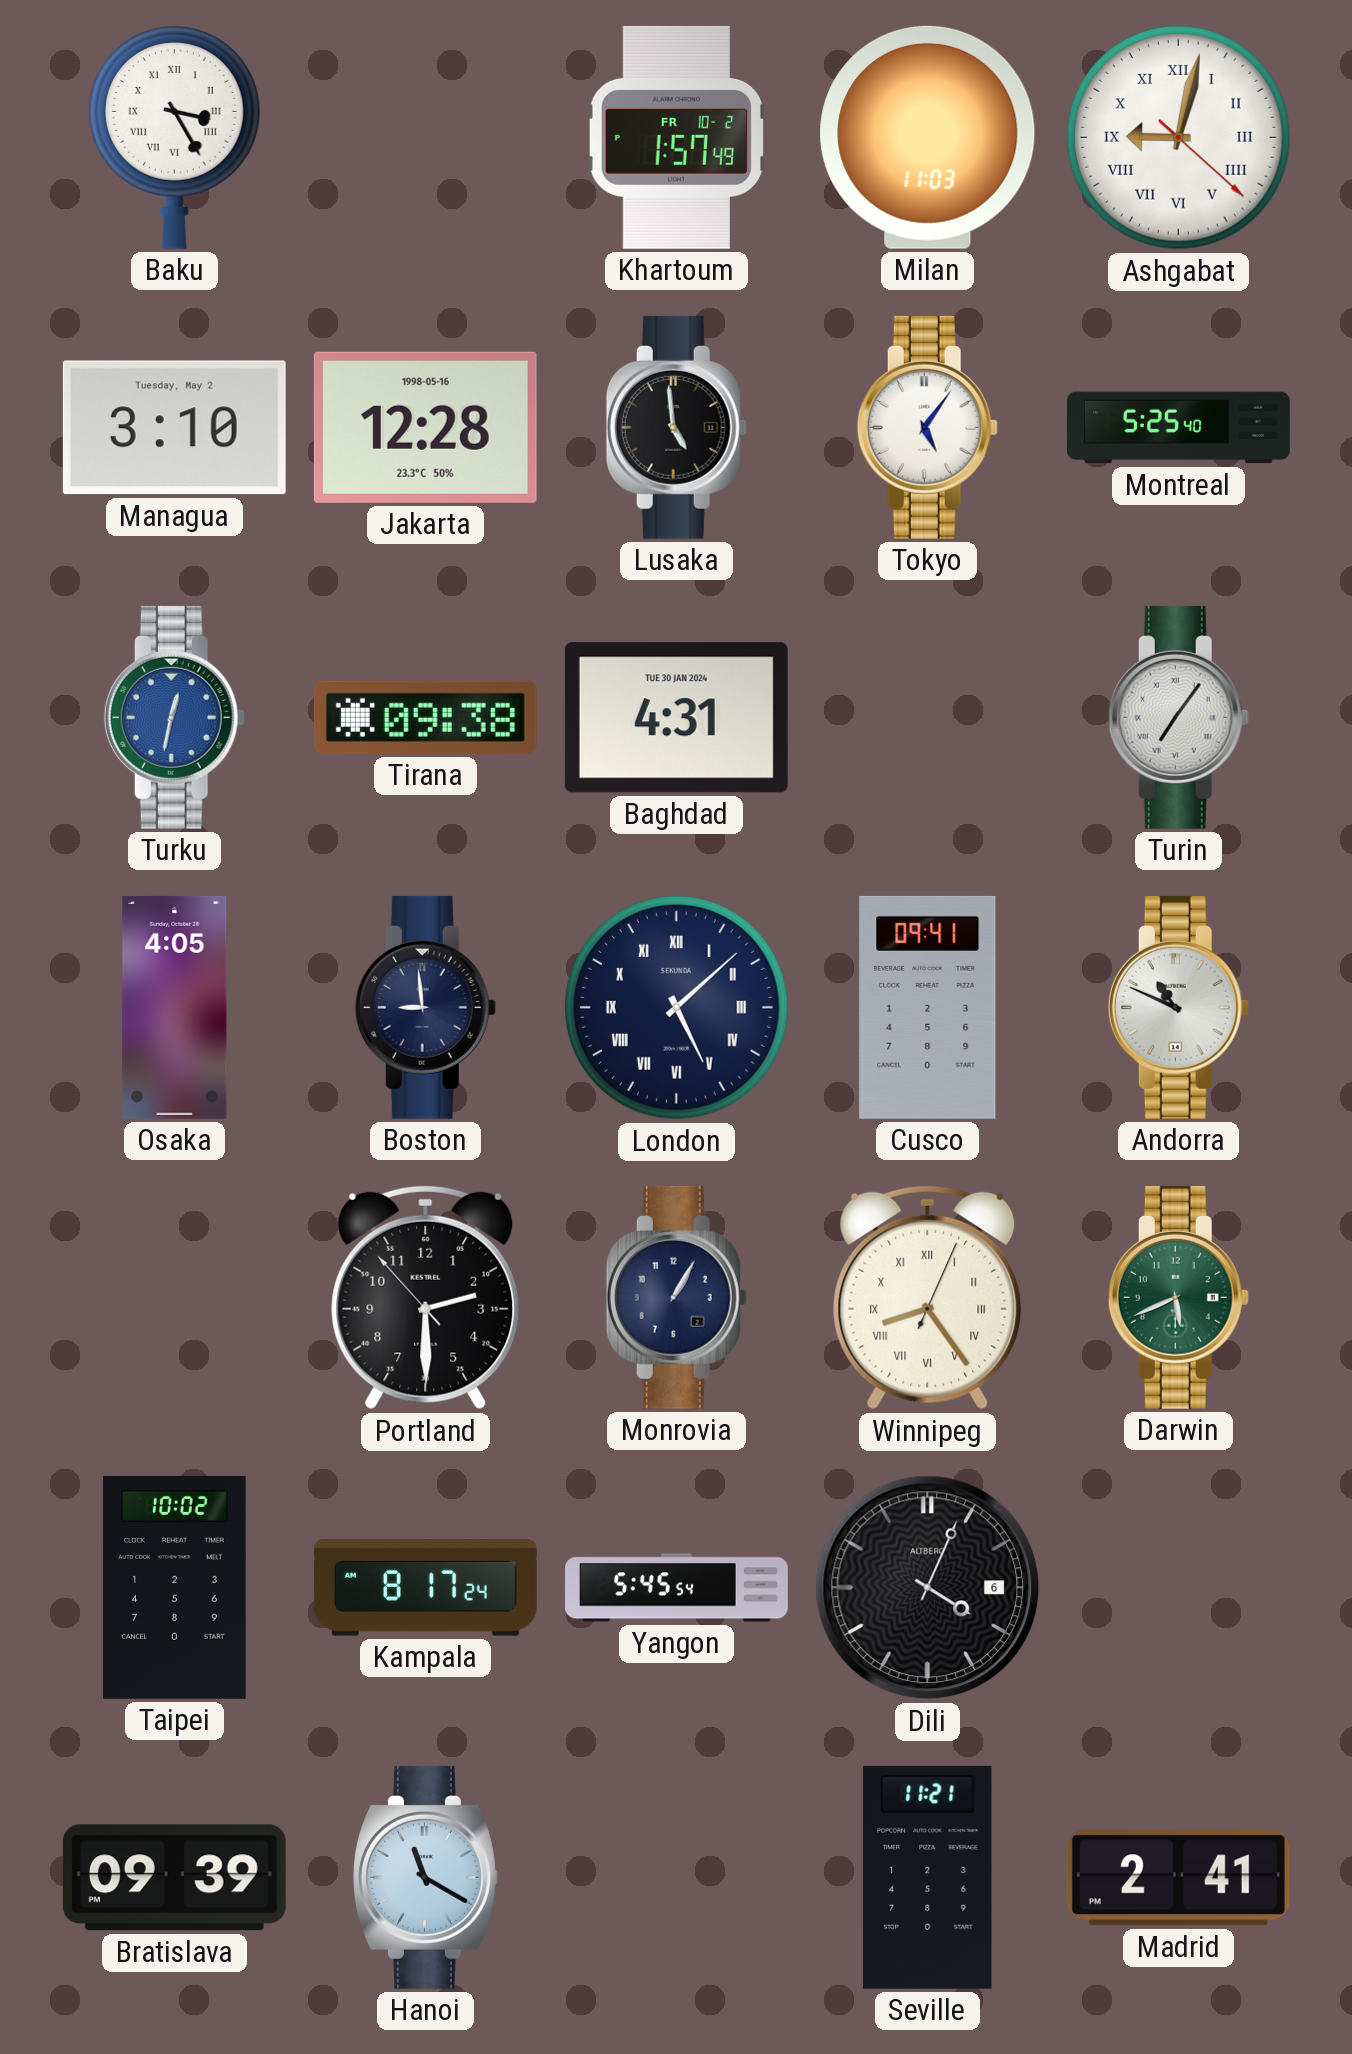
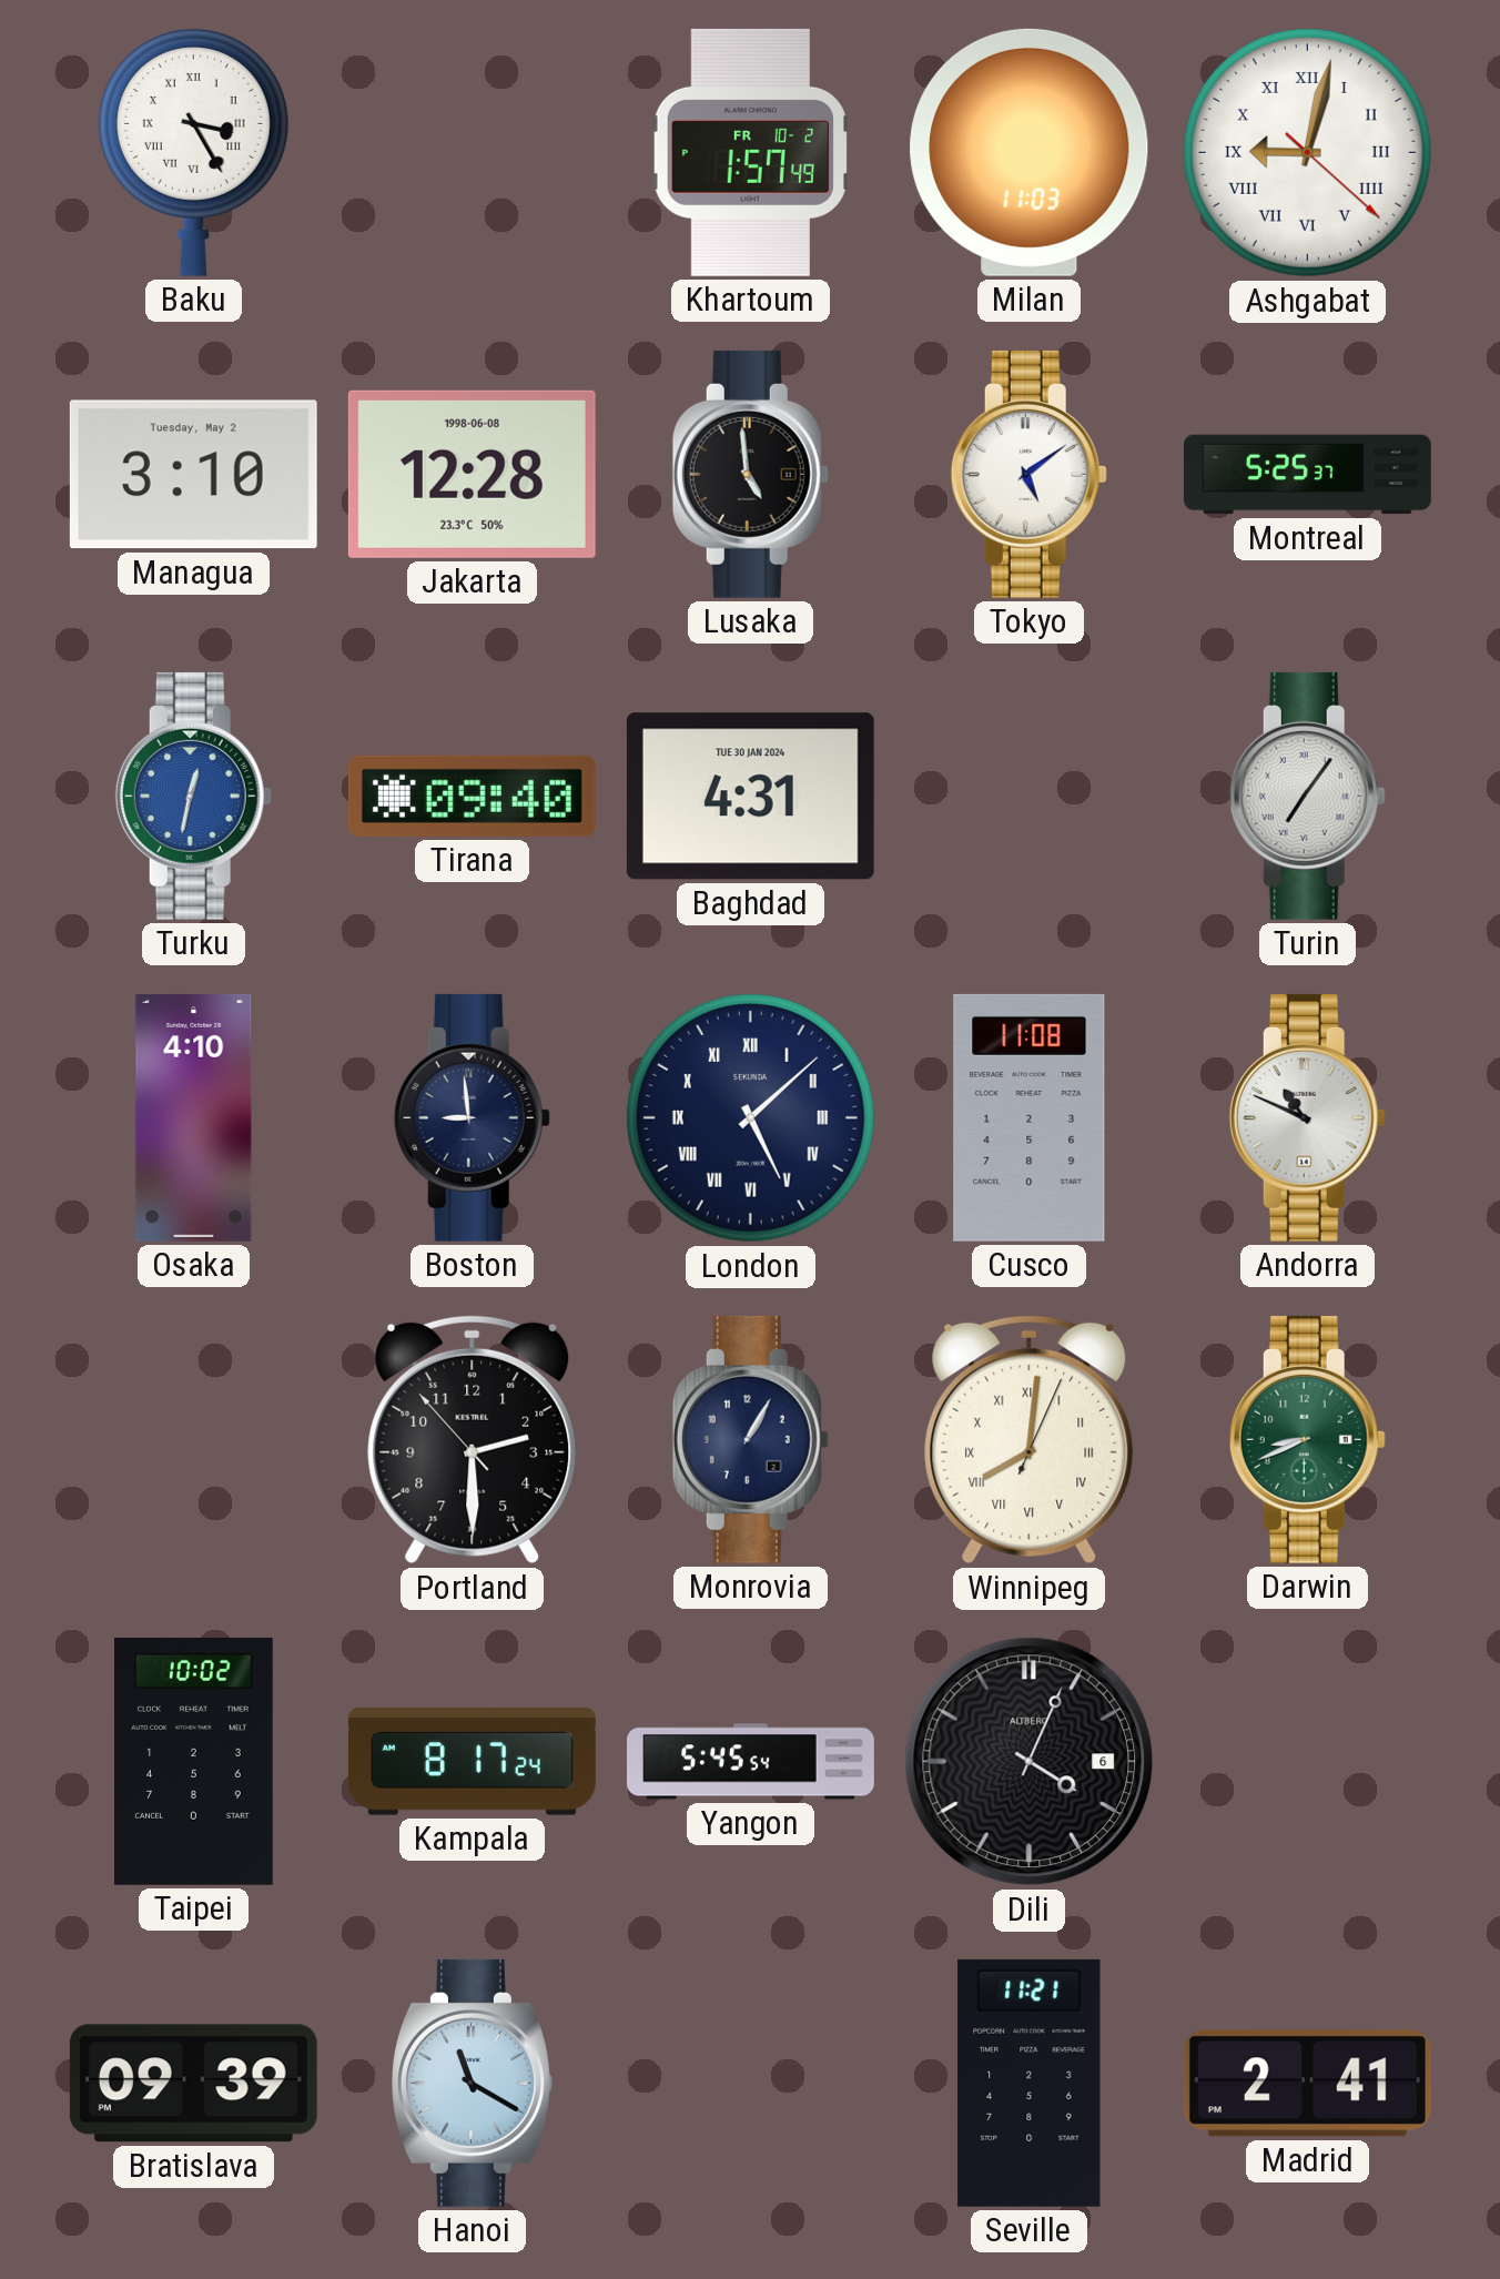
Jakarta date: 1998-05-16 -> 1998-06-08
Tokyo: 5:06 -> 5:09
Montreal: 5:25:40 -> 5:25:37
Tirana: 09:38 -> 09:40
Osaka: 4:05 -> 4:10
Cusco: 09:41 -> 11:08
Winnipeg: 8:24 -> 8:01
Darwin: 5:41 -> 8:41
